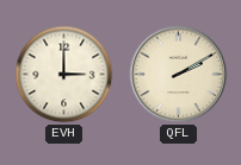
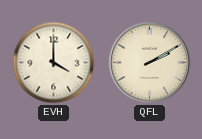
EVH: 3:00 -> 4:00
